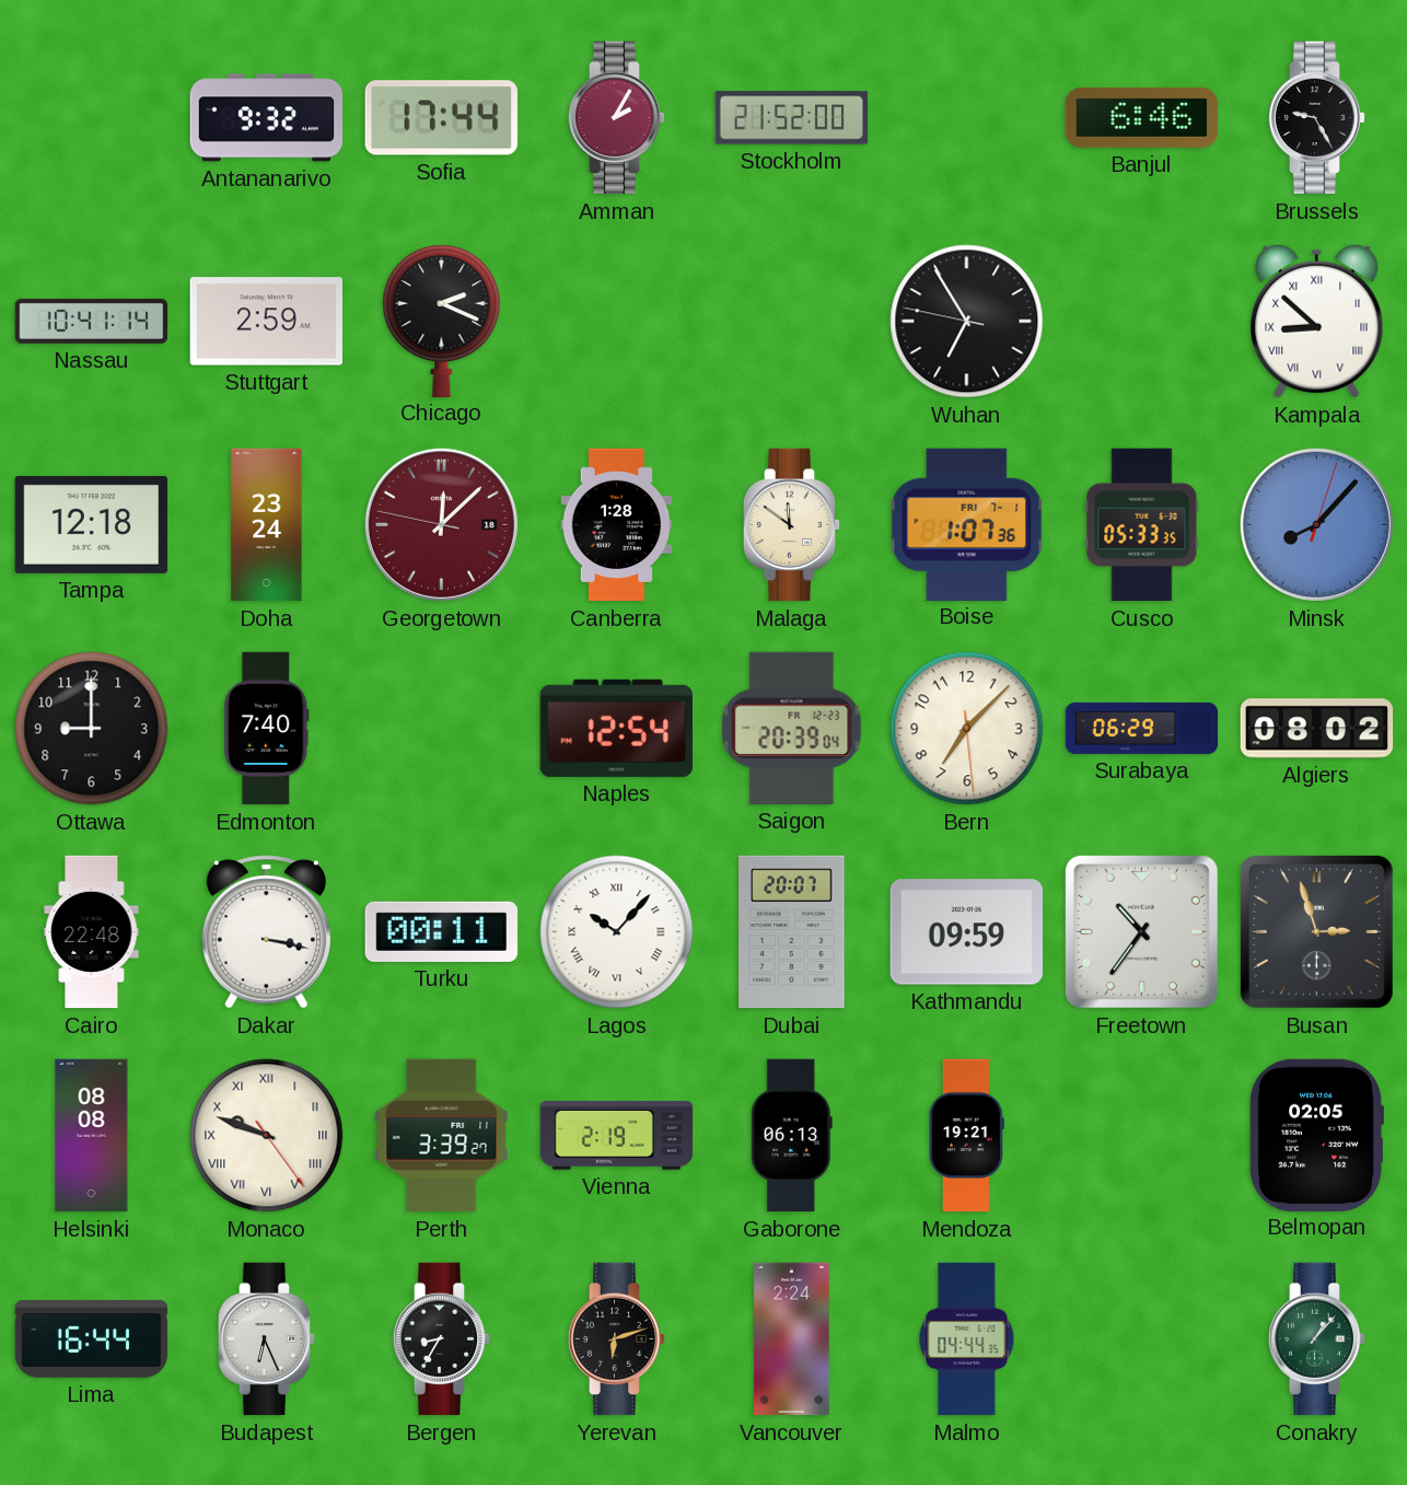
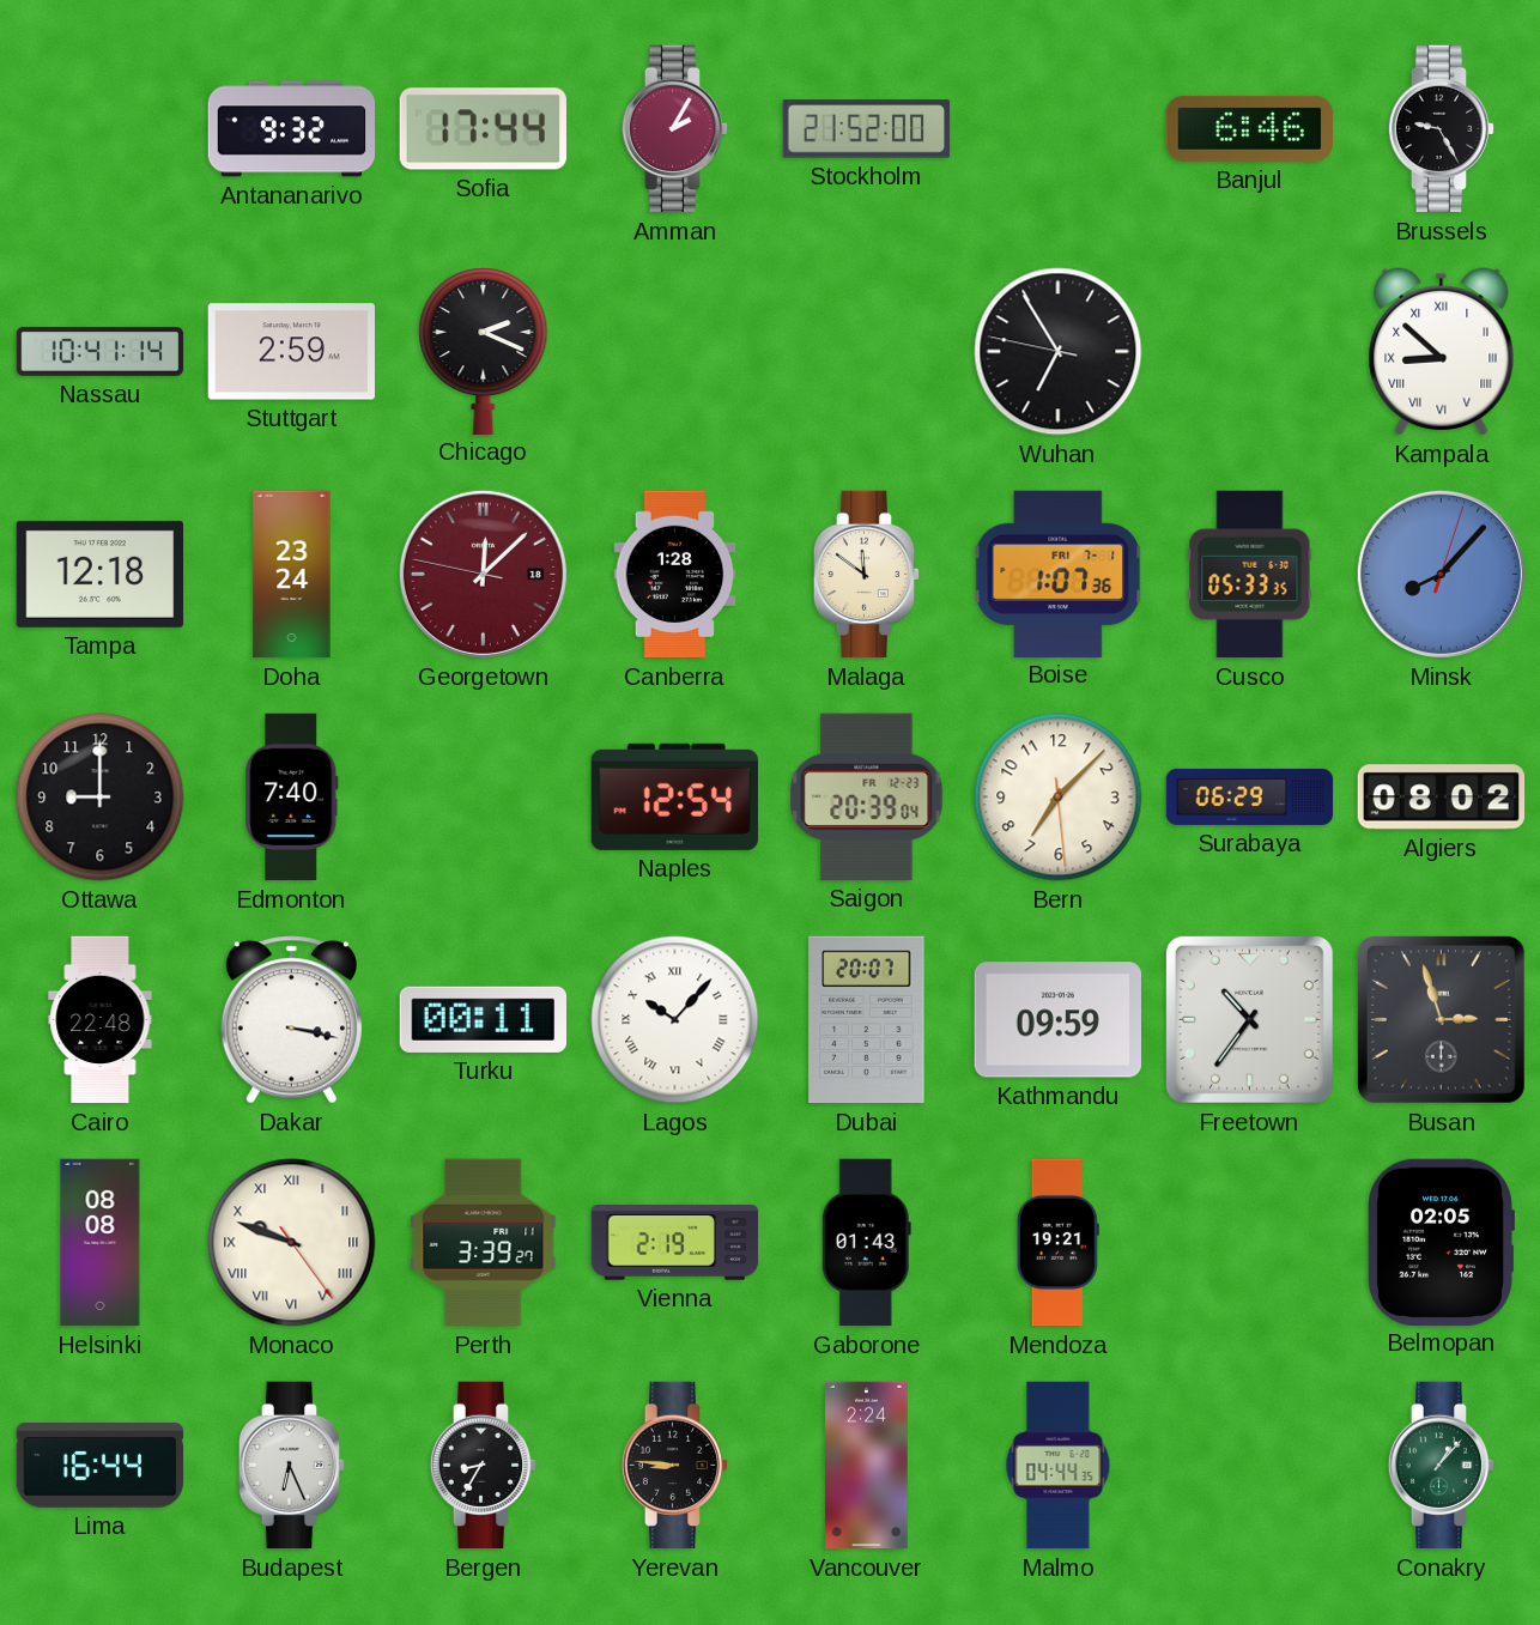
Gaborone: 06:13 -> 01:43
Yerevan: 6:12 -> 8:46
